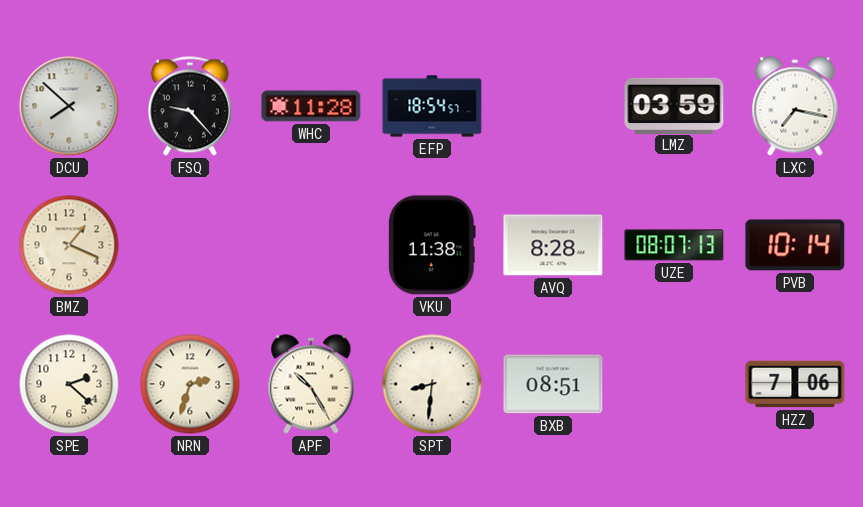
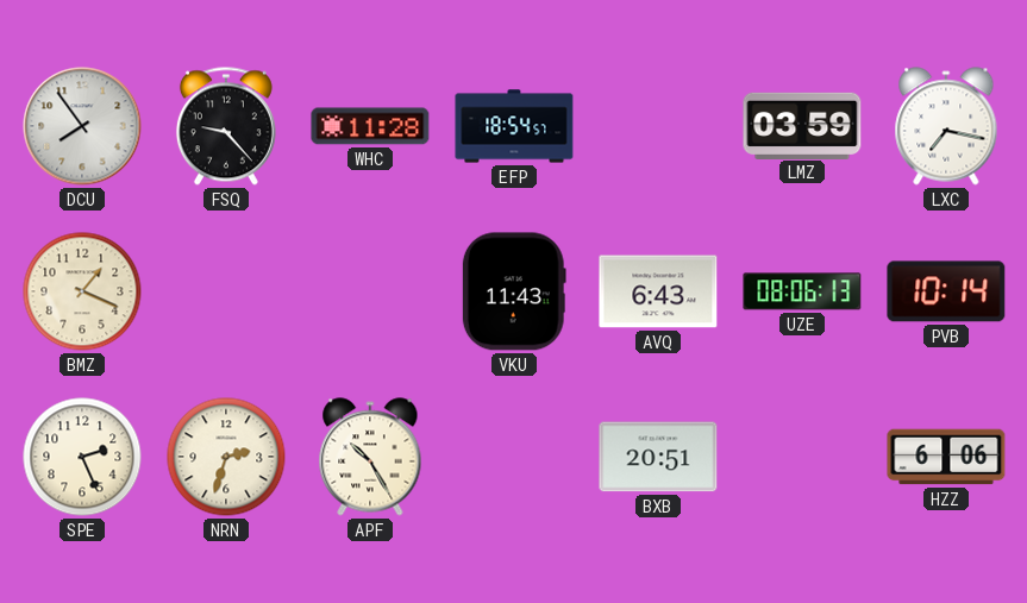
DCU: 7:52 -> 7:54
VKU: 11:38 -> 11:43
AVQ: 8:28 -> 6:43
UZE: 08:07 -> 08:06
SPE: 2:22 -> 2:26
SPT: 8:31 -> none
BXB: 08:51 -> 20:51
HZZ: 7:06 -> 6:06
